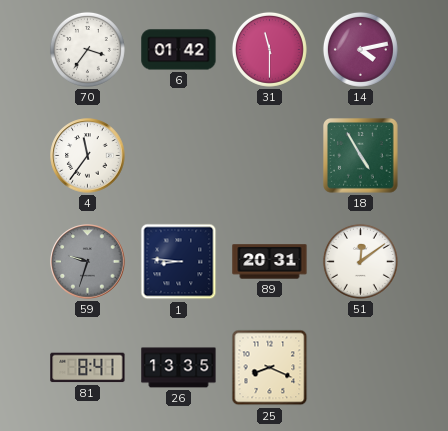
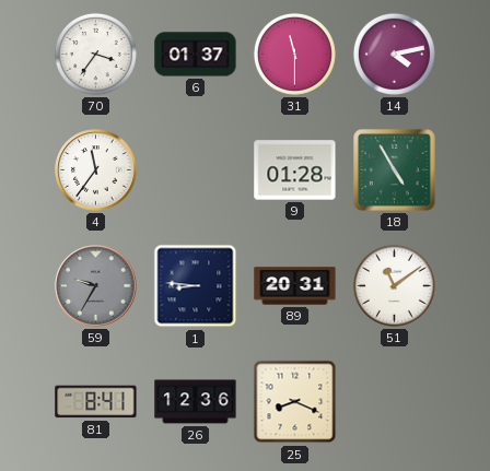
6: 01:42 -> 01:37
9: none -> 01:28
59: 9:33 -> 9:35
51: 12:09 -> 11:09
26: 13:35 -> 12:36
